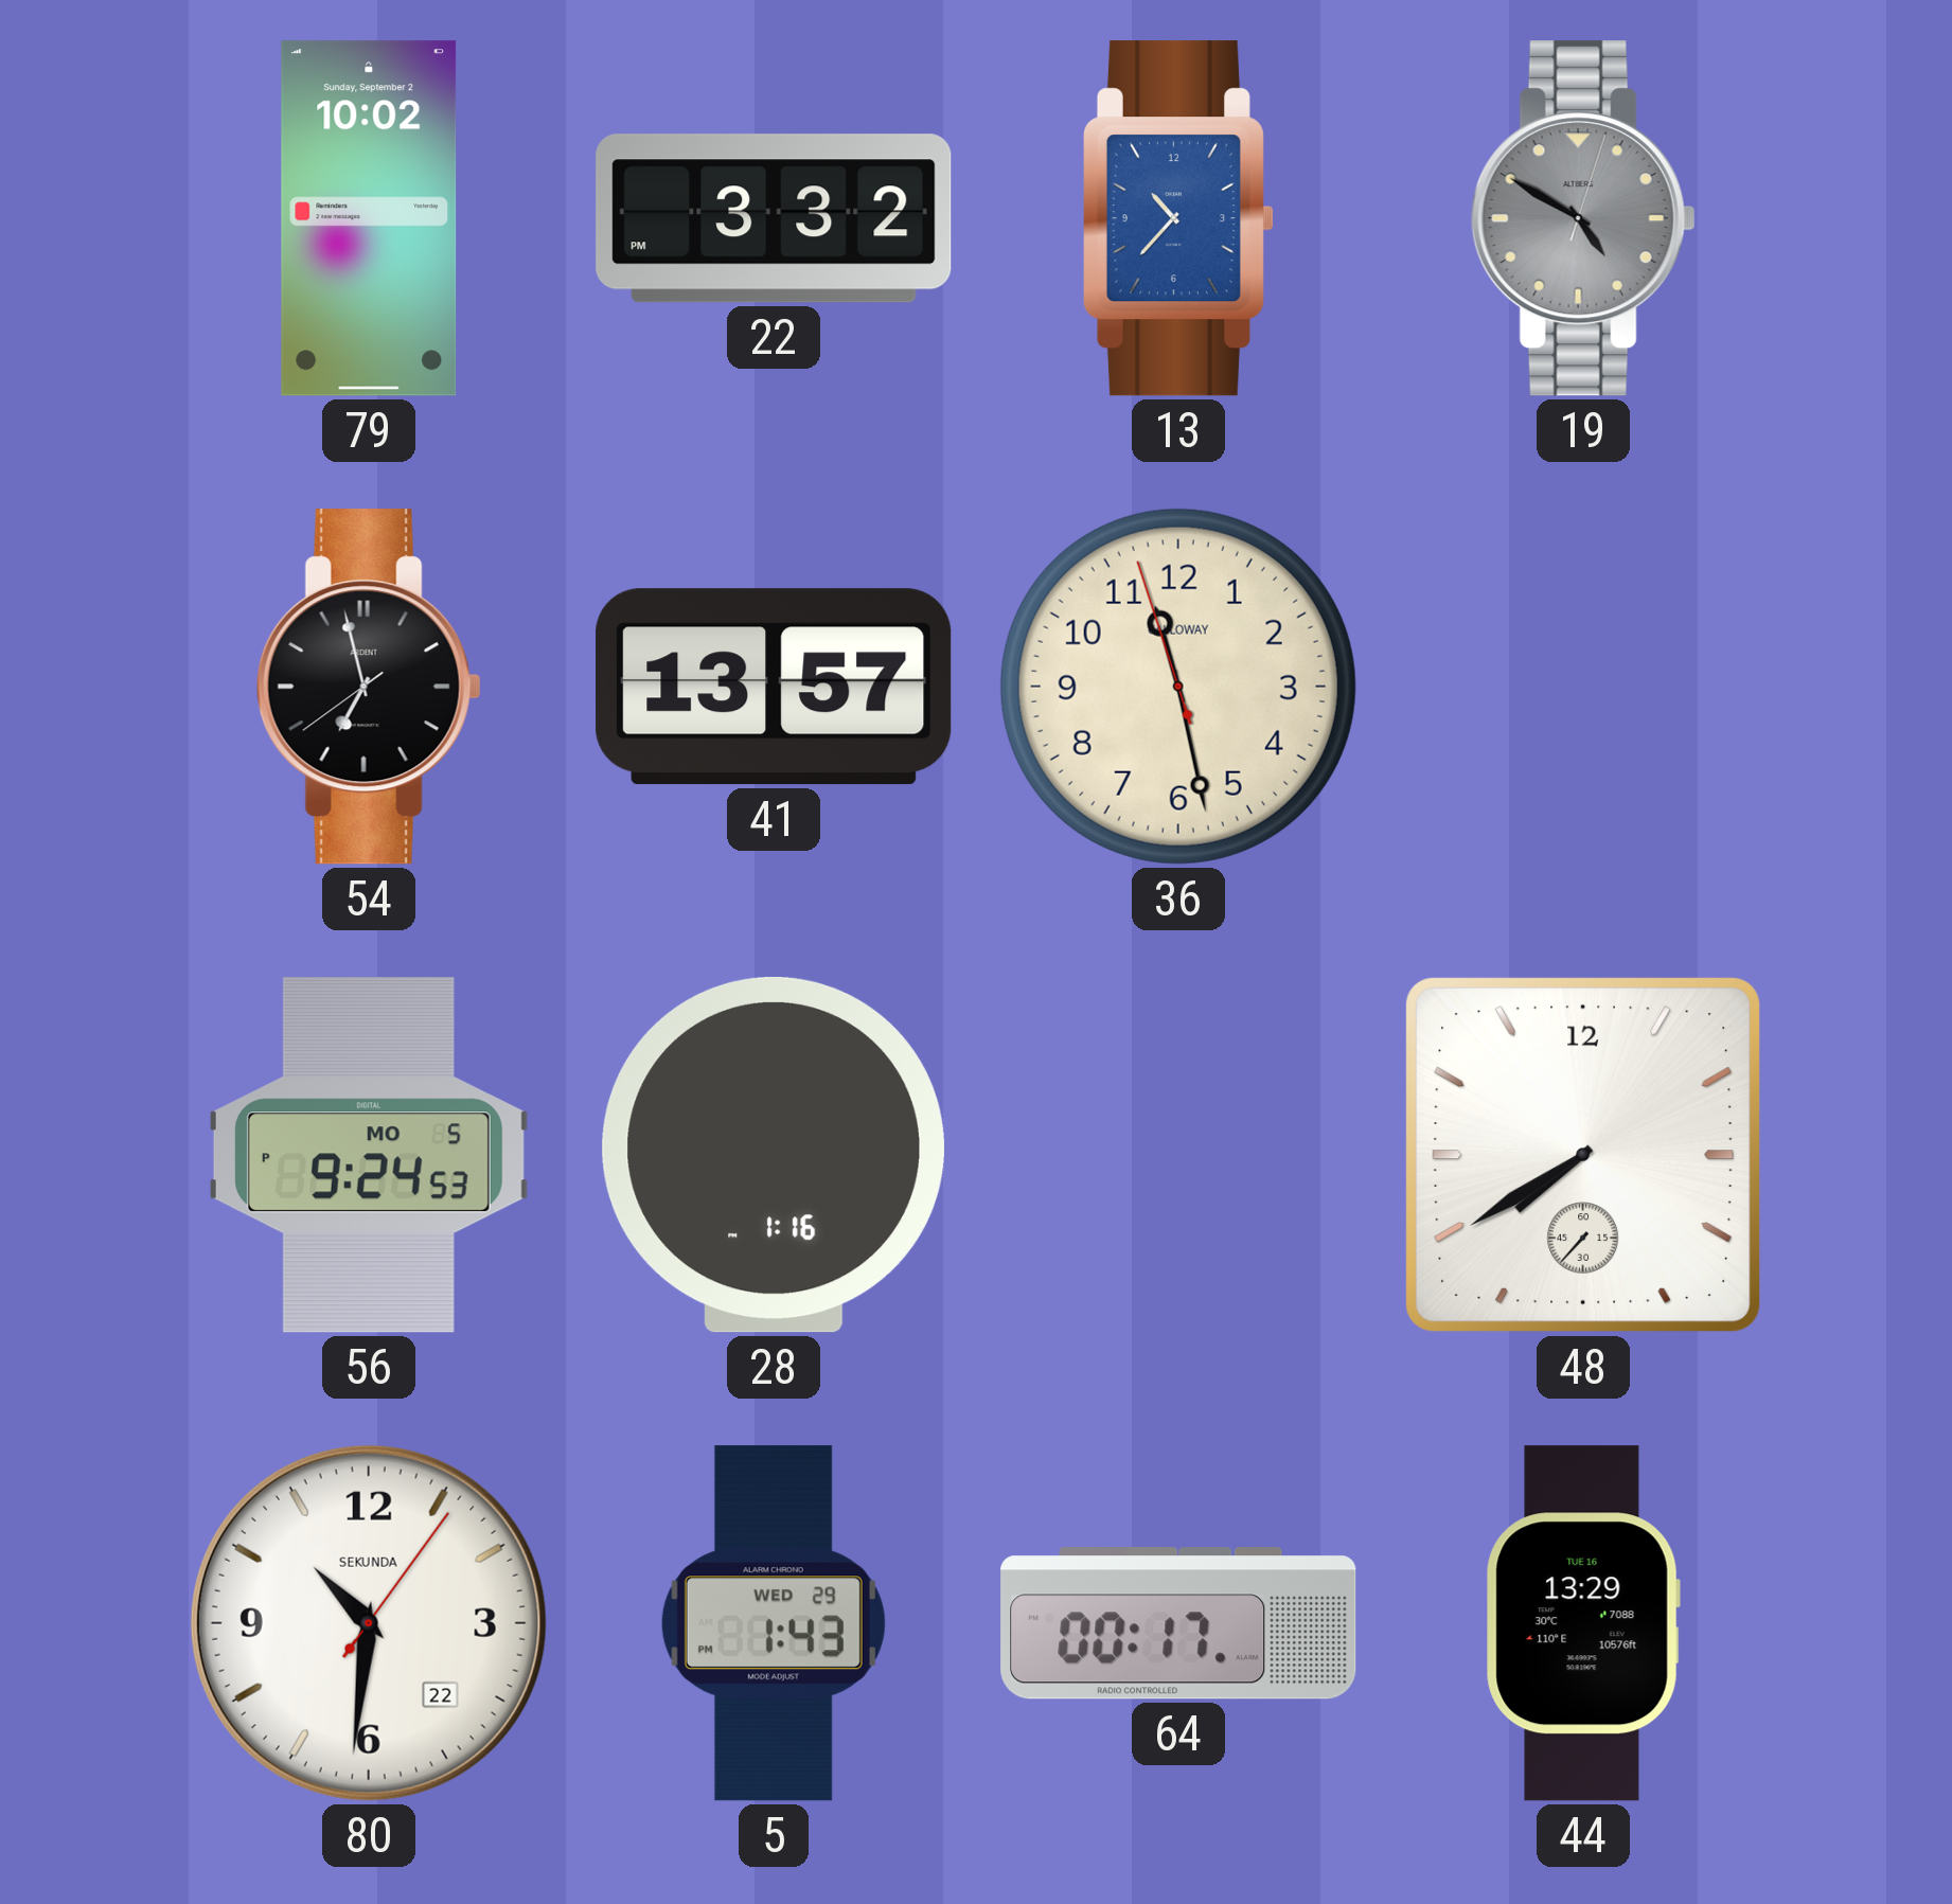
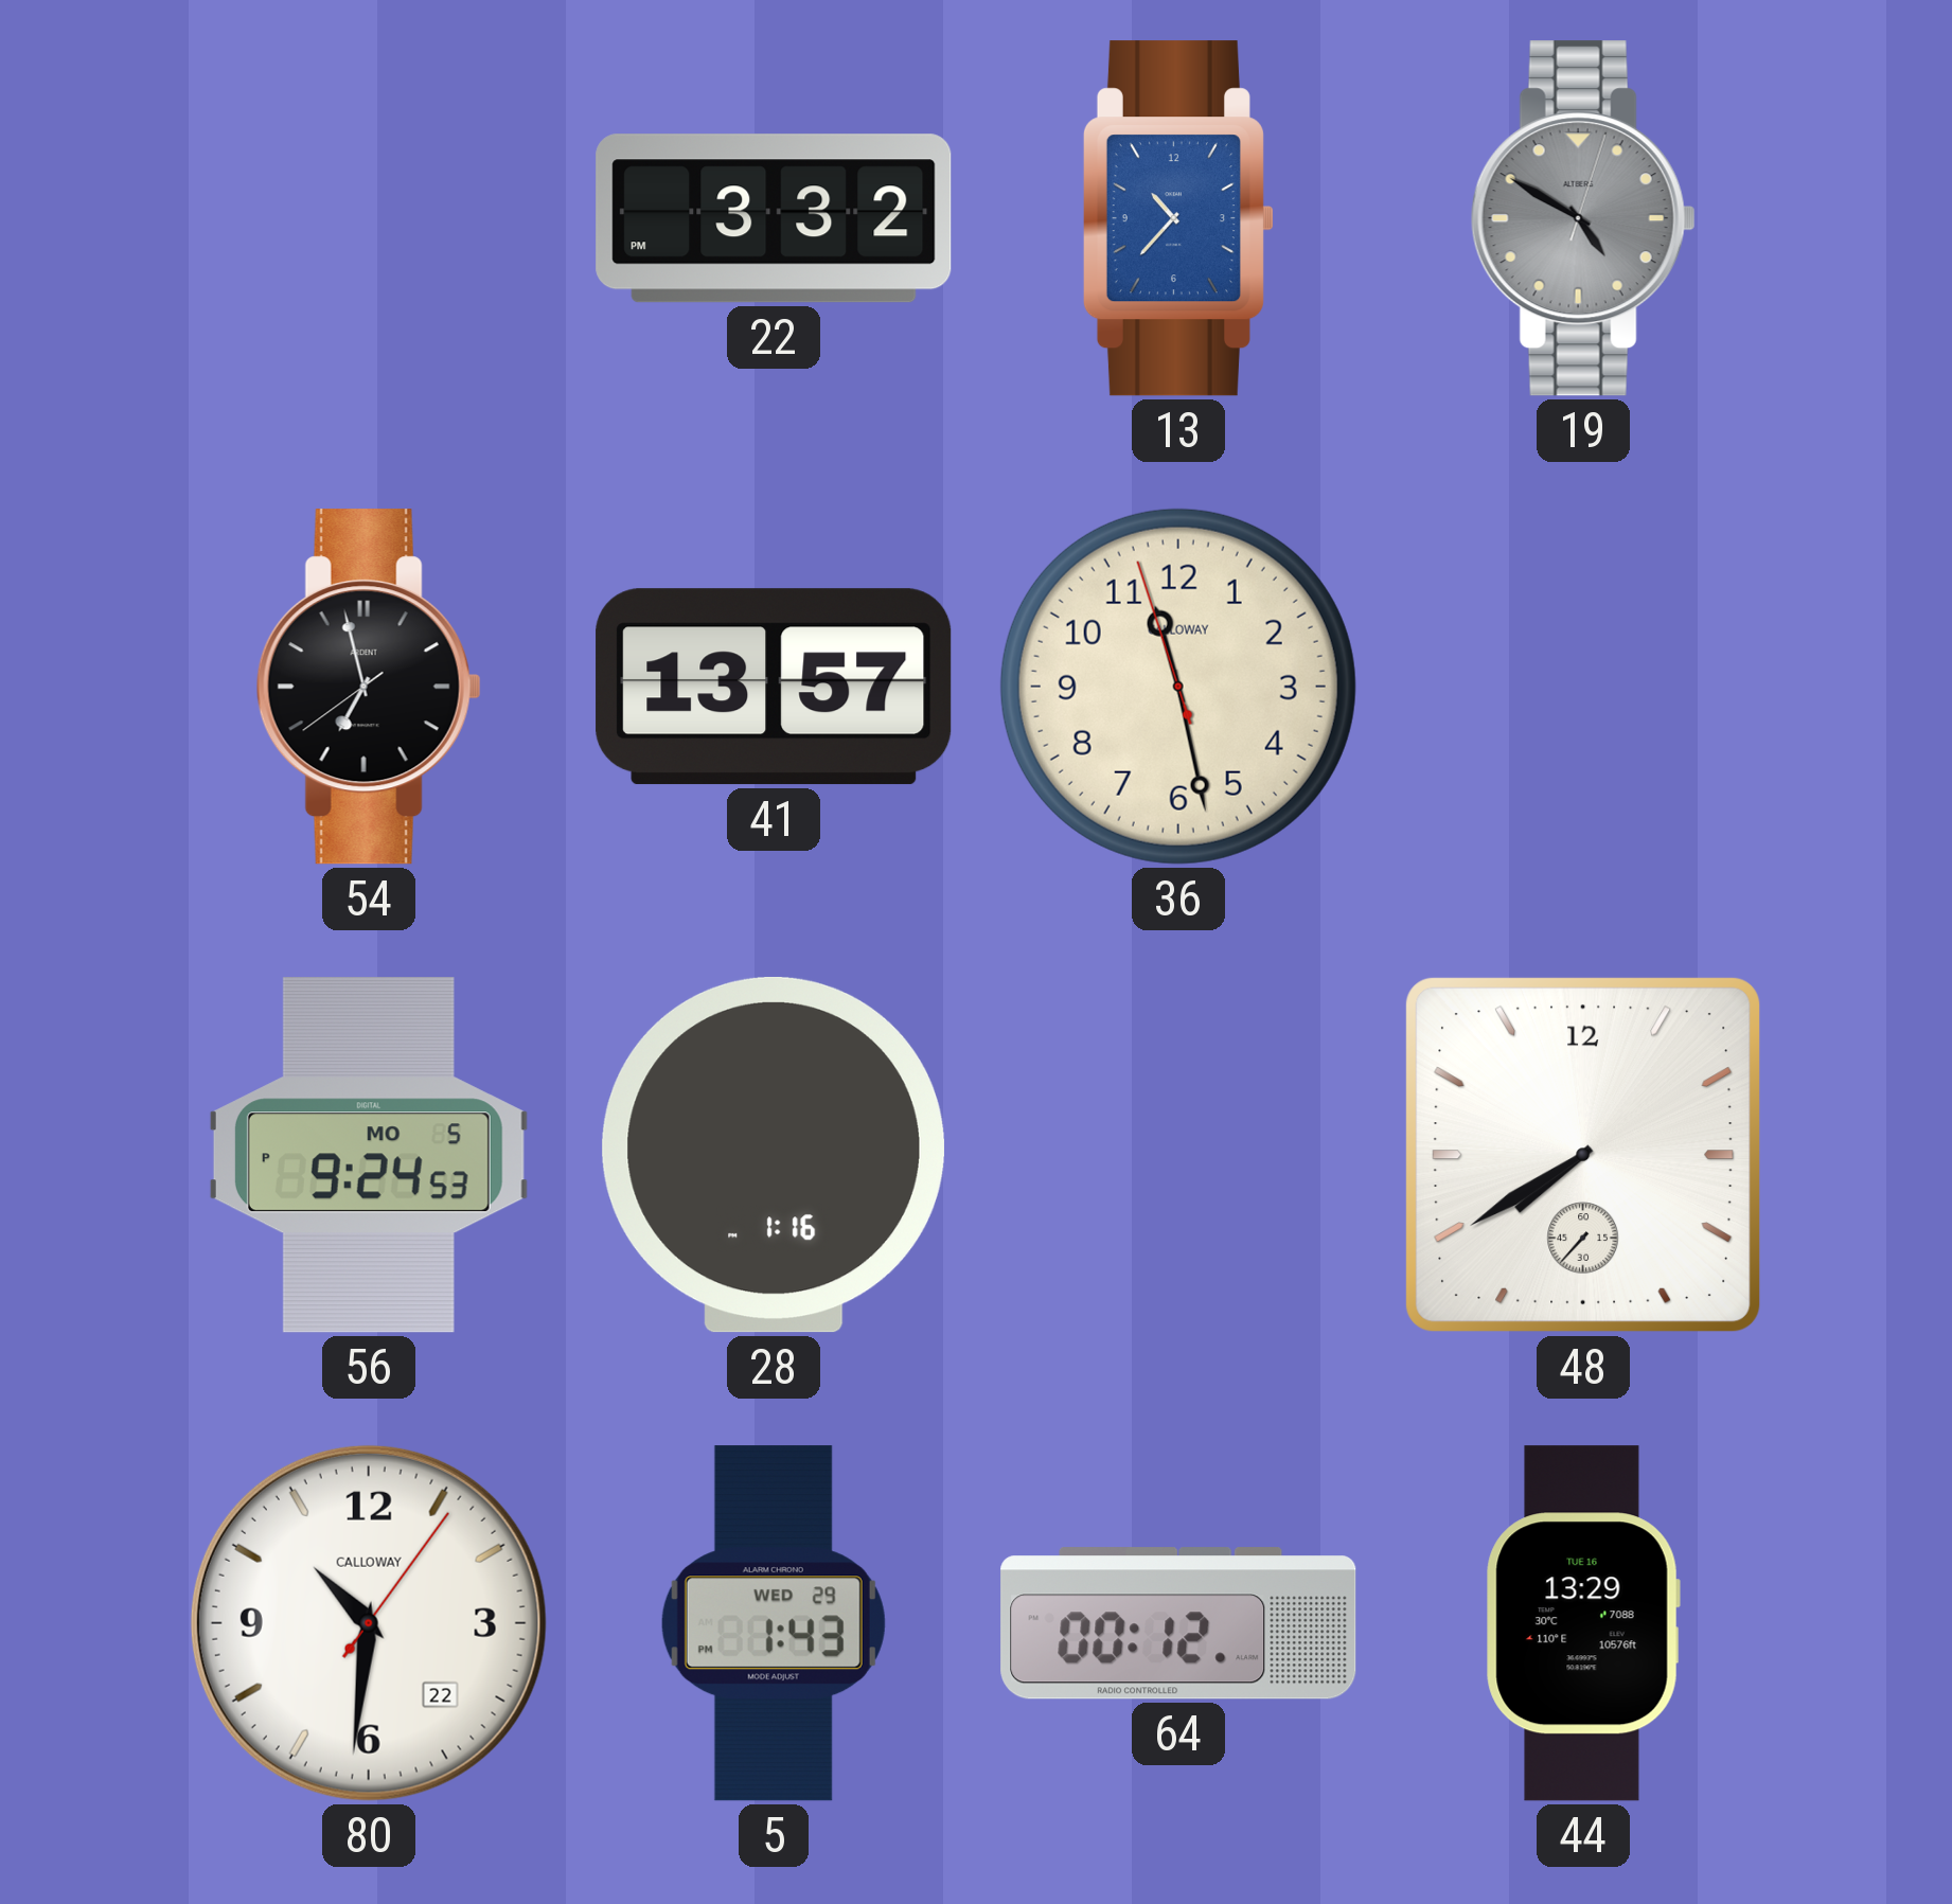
79: 10:02 -> none
80 brand: SEKUNDA -> CALLOWAY
64: 00:17 -> 00:12
